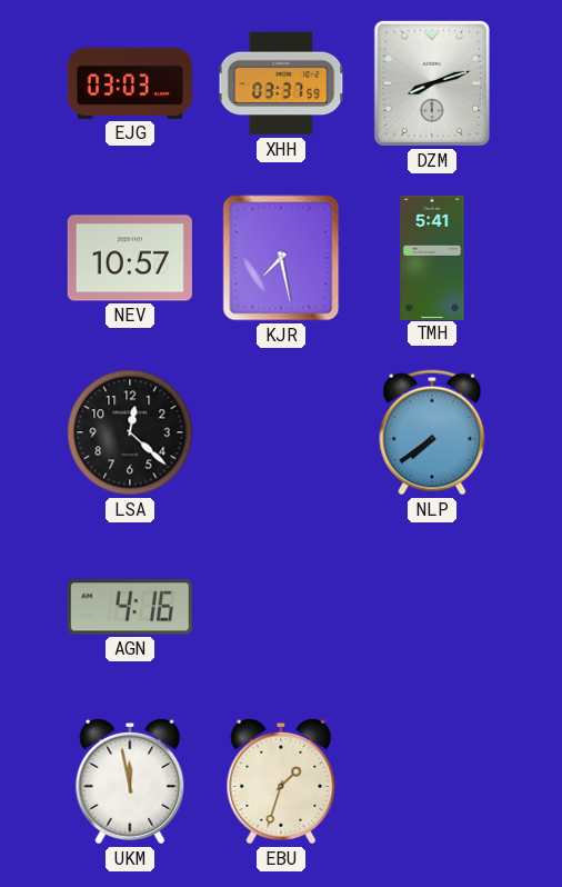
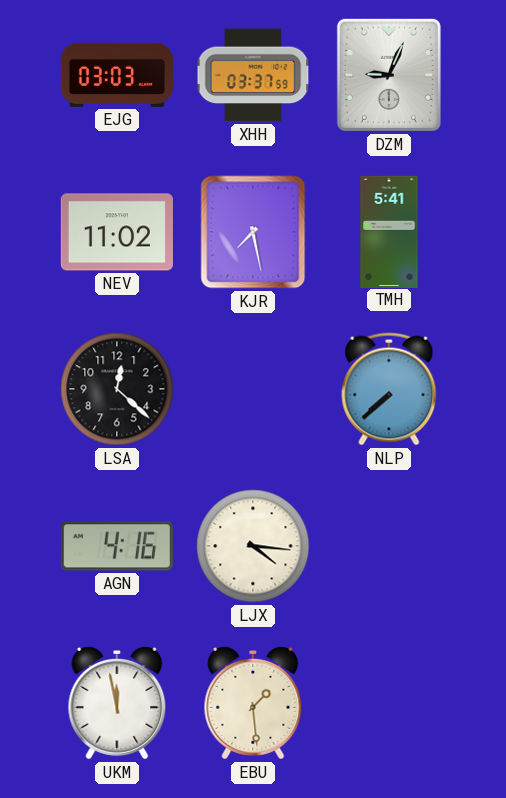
DZM: 8:12 -> 9:04
NEV: 10:57 -> 11:02
NLP: 7:39 -> 7:38
LJX: none -> 4:16
EBU: 1:33 -> 1:29
